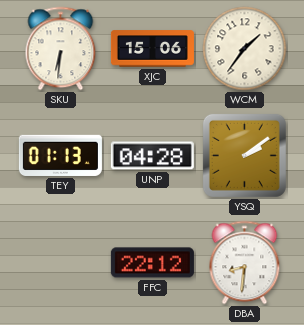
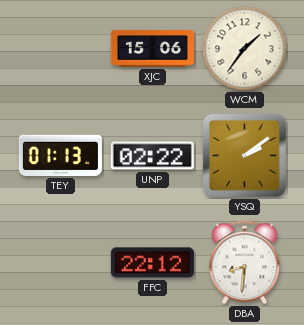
SKU: 6:31 -> none
UNP: 04:28 -> 02:22
